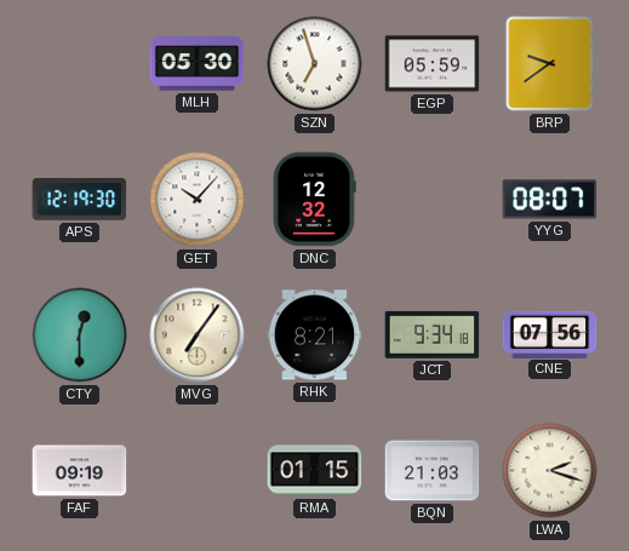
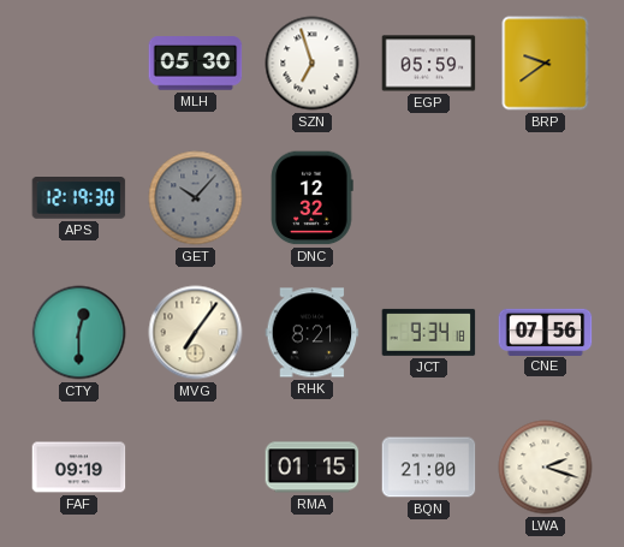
GET dial: white -> grey
YYG: 08:07 -> none
BQN: 21:03 -> 21:00
